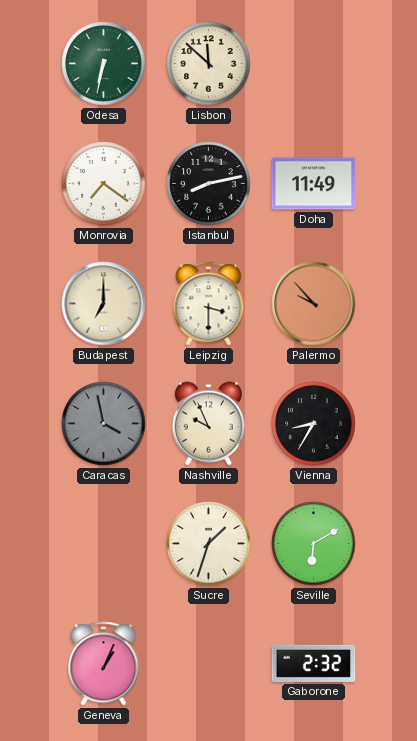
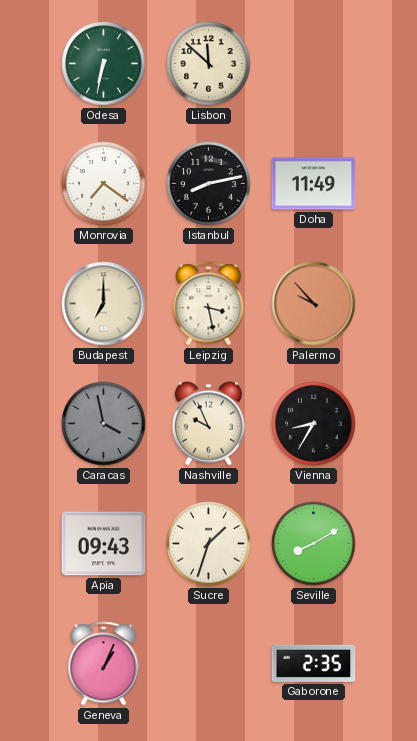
Leipzig: 3:30 -> 3:28
Apia: none -> 09:43
Seville: 6:10 -> 8:10
Gaborone: 2:32 -> 2:35
